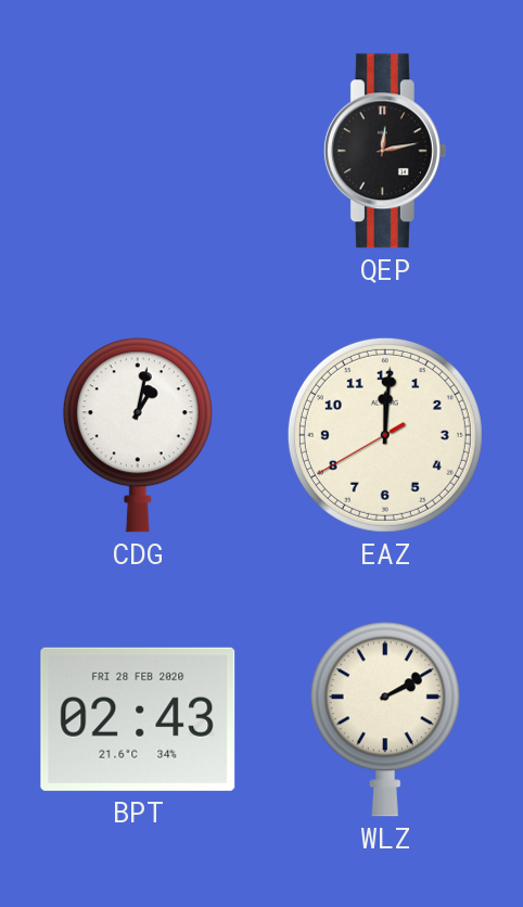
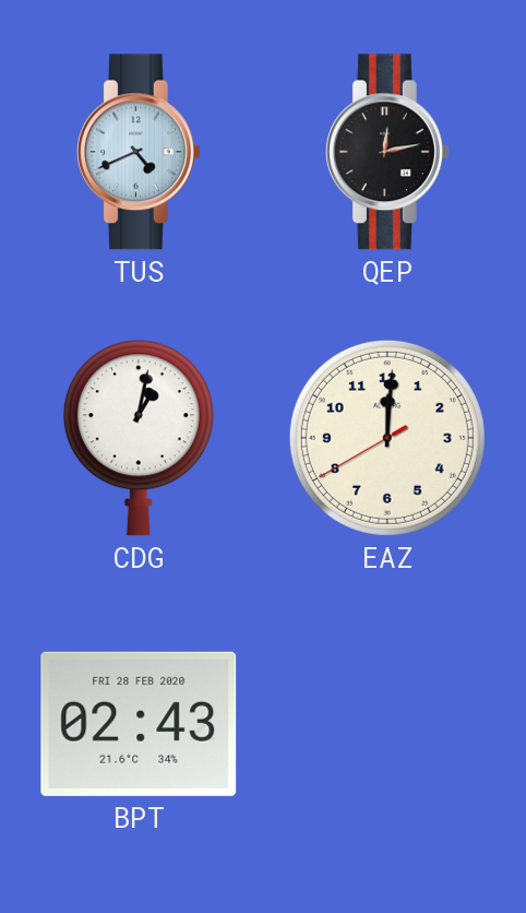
TUS: none -> 4:41
WLZ: 2:10 -> none
